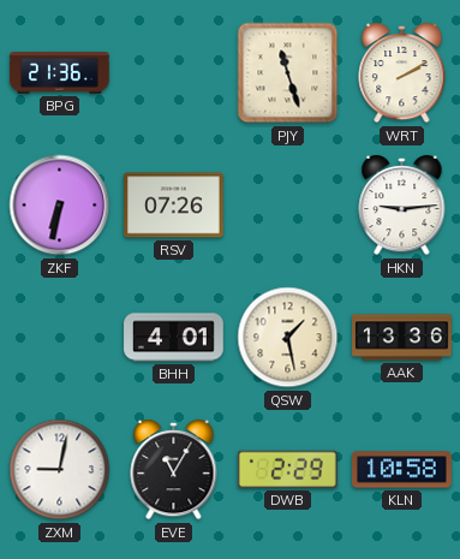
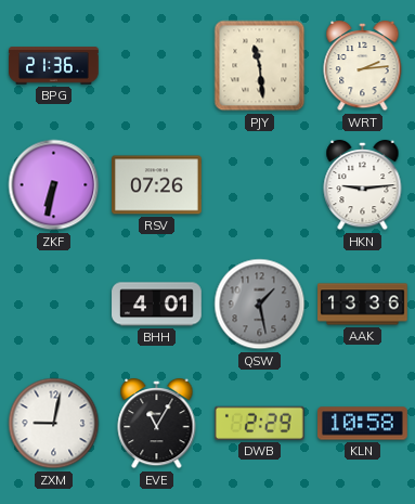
PJY: 11:27 -> 11:29
WRT: 2:10 -> 2:14
QSW dial: cream -> grey
